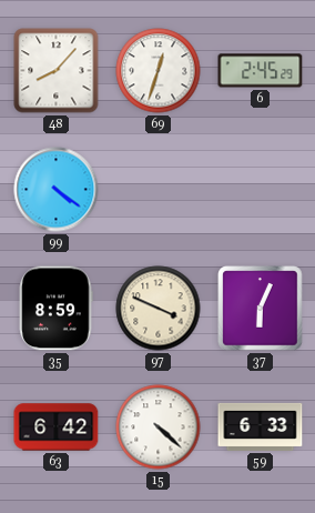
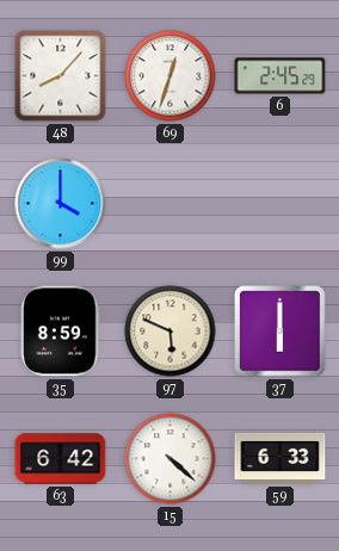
99: 4:21 -> 4:00
97: 3:49 -> 5:49
37: 6:04 -> 6:00
